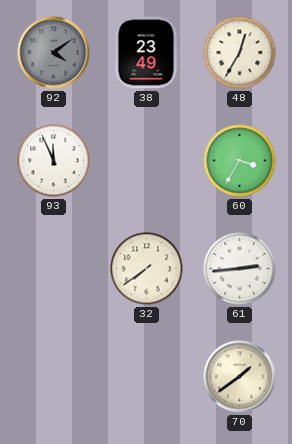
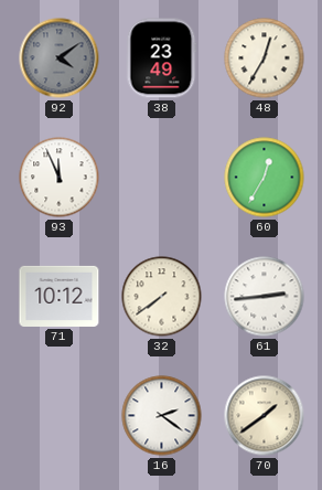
60: 3:35 -> 12:35
71: none -> 10:12
16: none -> 2:21
